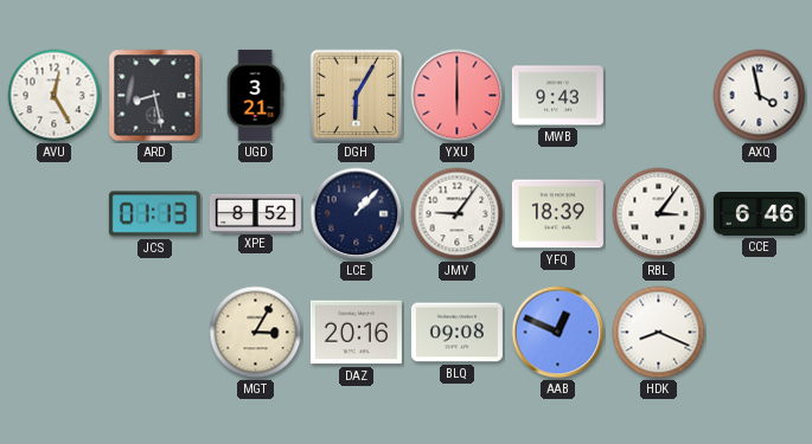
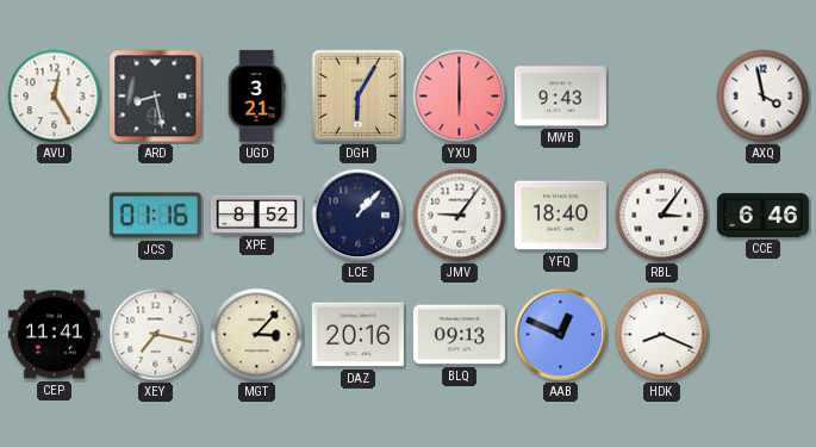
JCS: 01:13 -> 01:16
YFQ: 18:39 -> 18:40
CEP: none -> 11:41
XEY: none -> 7:17
MGT: 3:05 -> 3:07
BLQ: 09:08 -> 09:13
